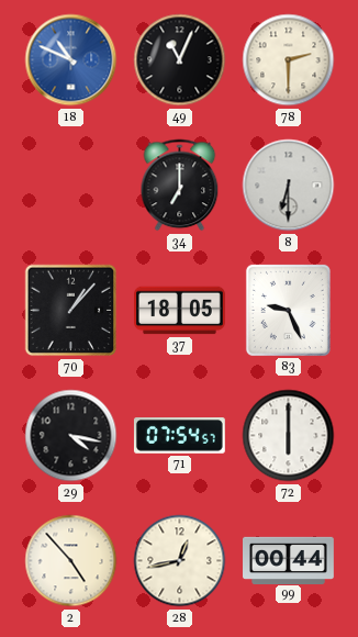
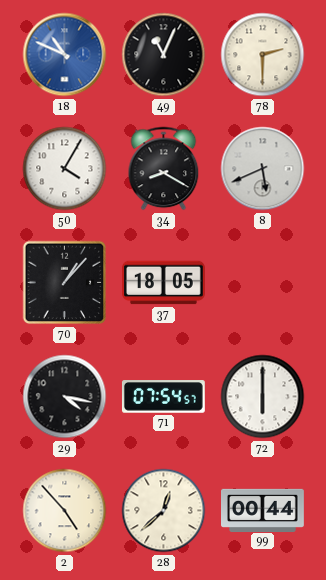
50: none -> 4:05
34: 7:00 -> 8:20
8: 6:30 -> 5:41
83: 9:26 -> none
28: 12:43 -> 12:38
